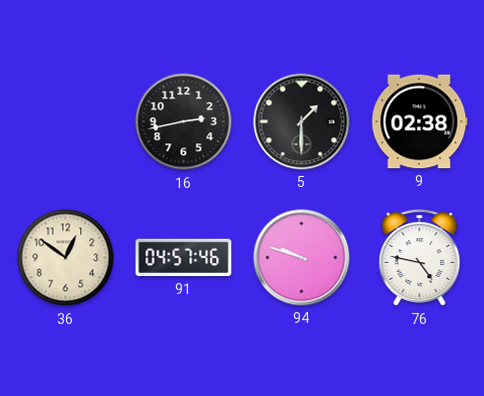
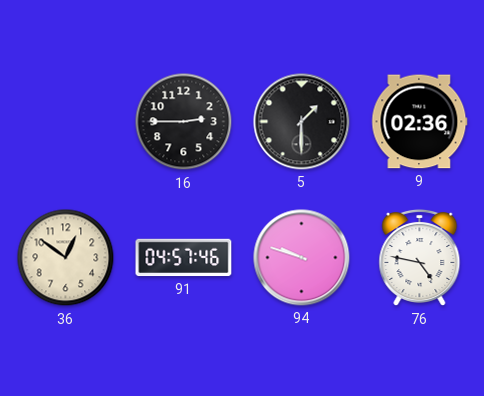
16: 2:43 -> 2:45
9: 02:38 -> 02:36
